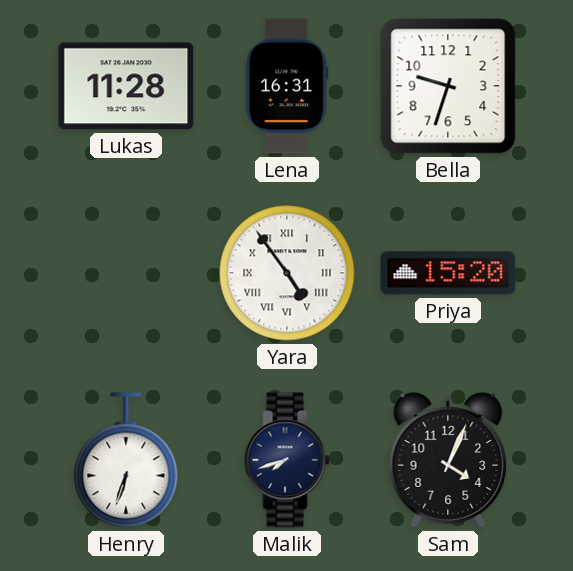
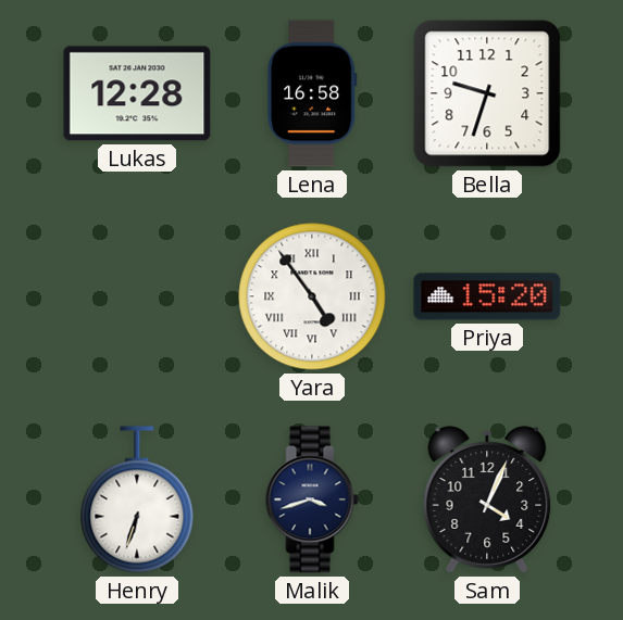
Lukas: 11:28 -> 12:28
Lena: 16:31 -> 16:58
Malik: 7:42 -> 3:42
